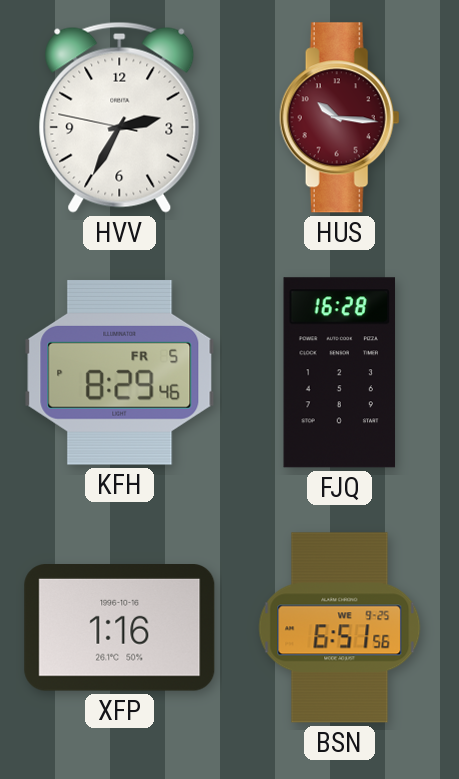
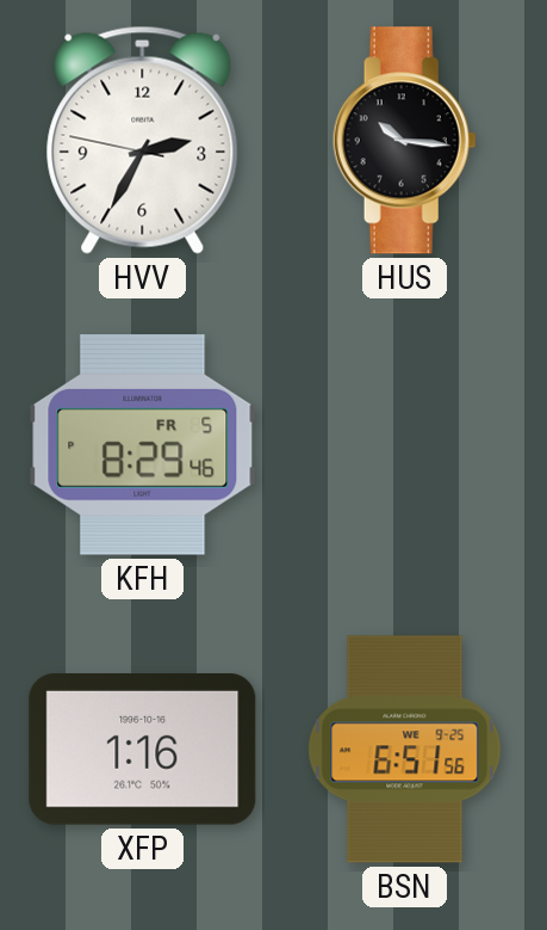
HUS dial: burgundy -> black
FJQ: 16:28 -> none
